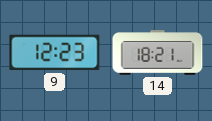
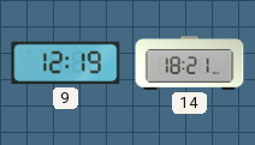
9: 12:23 -> 12:19
